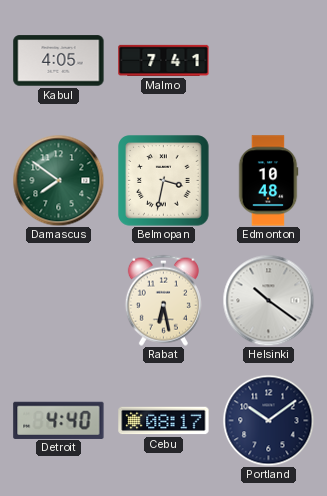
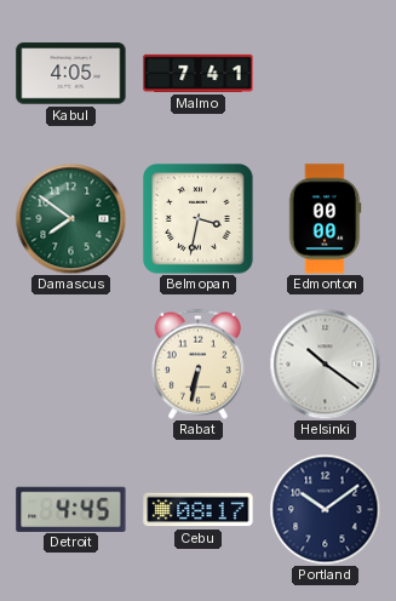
Edmonton: 10:48 -> 00:00
Rabat: 6:28 -> 6:32
Detroit: 4:40 -> 4:45
